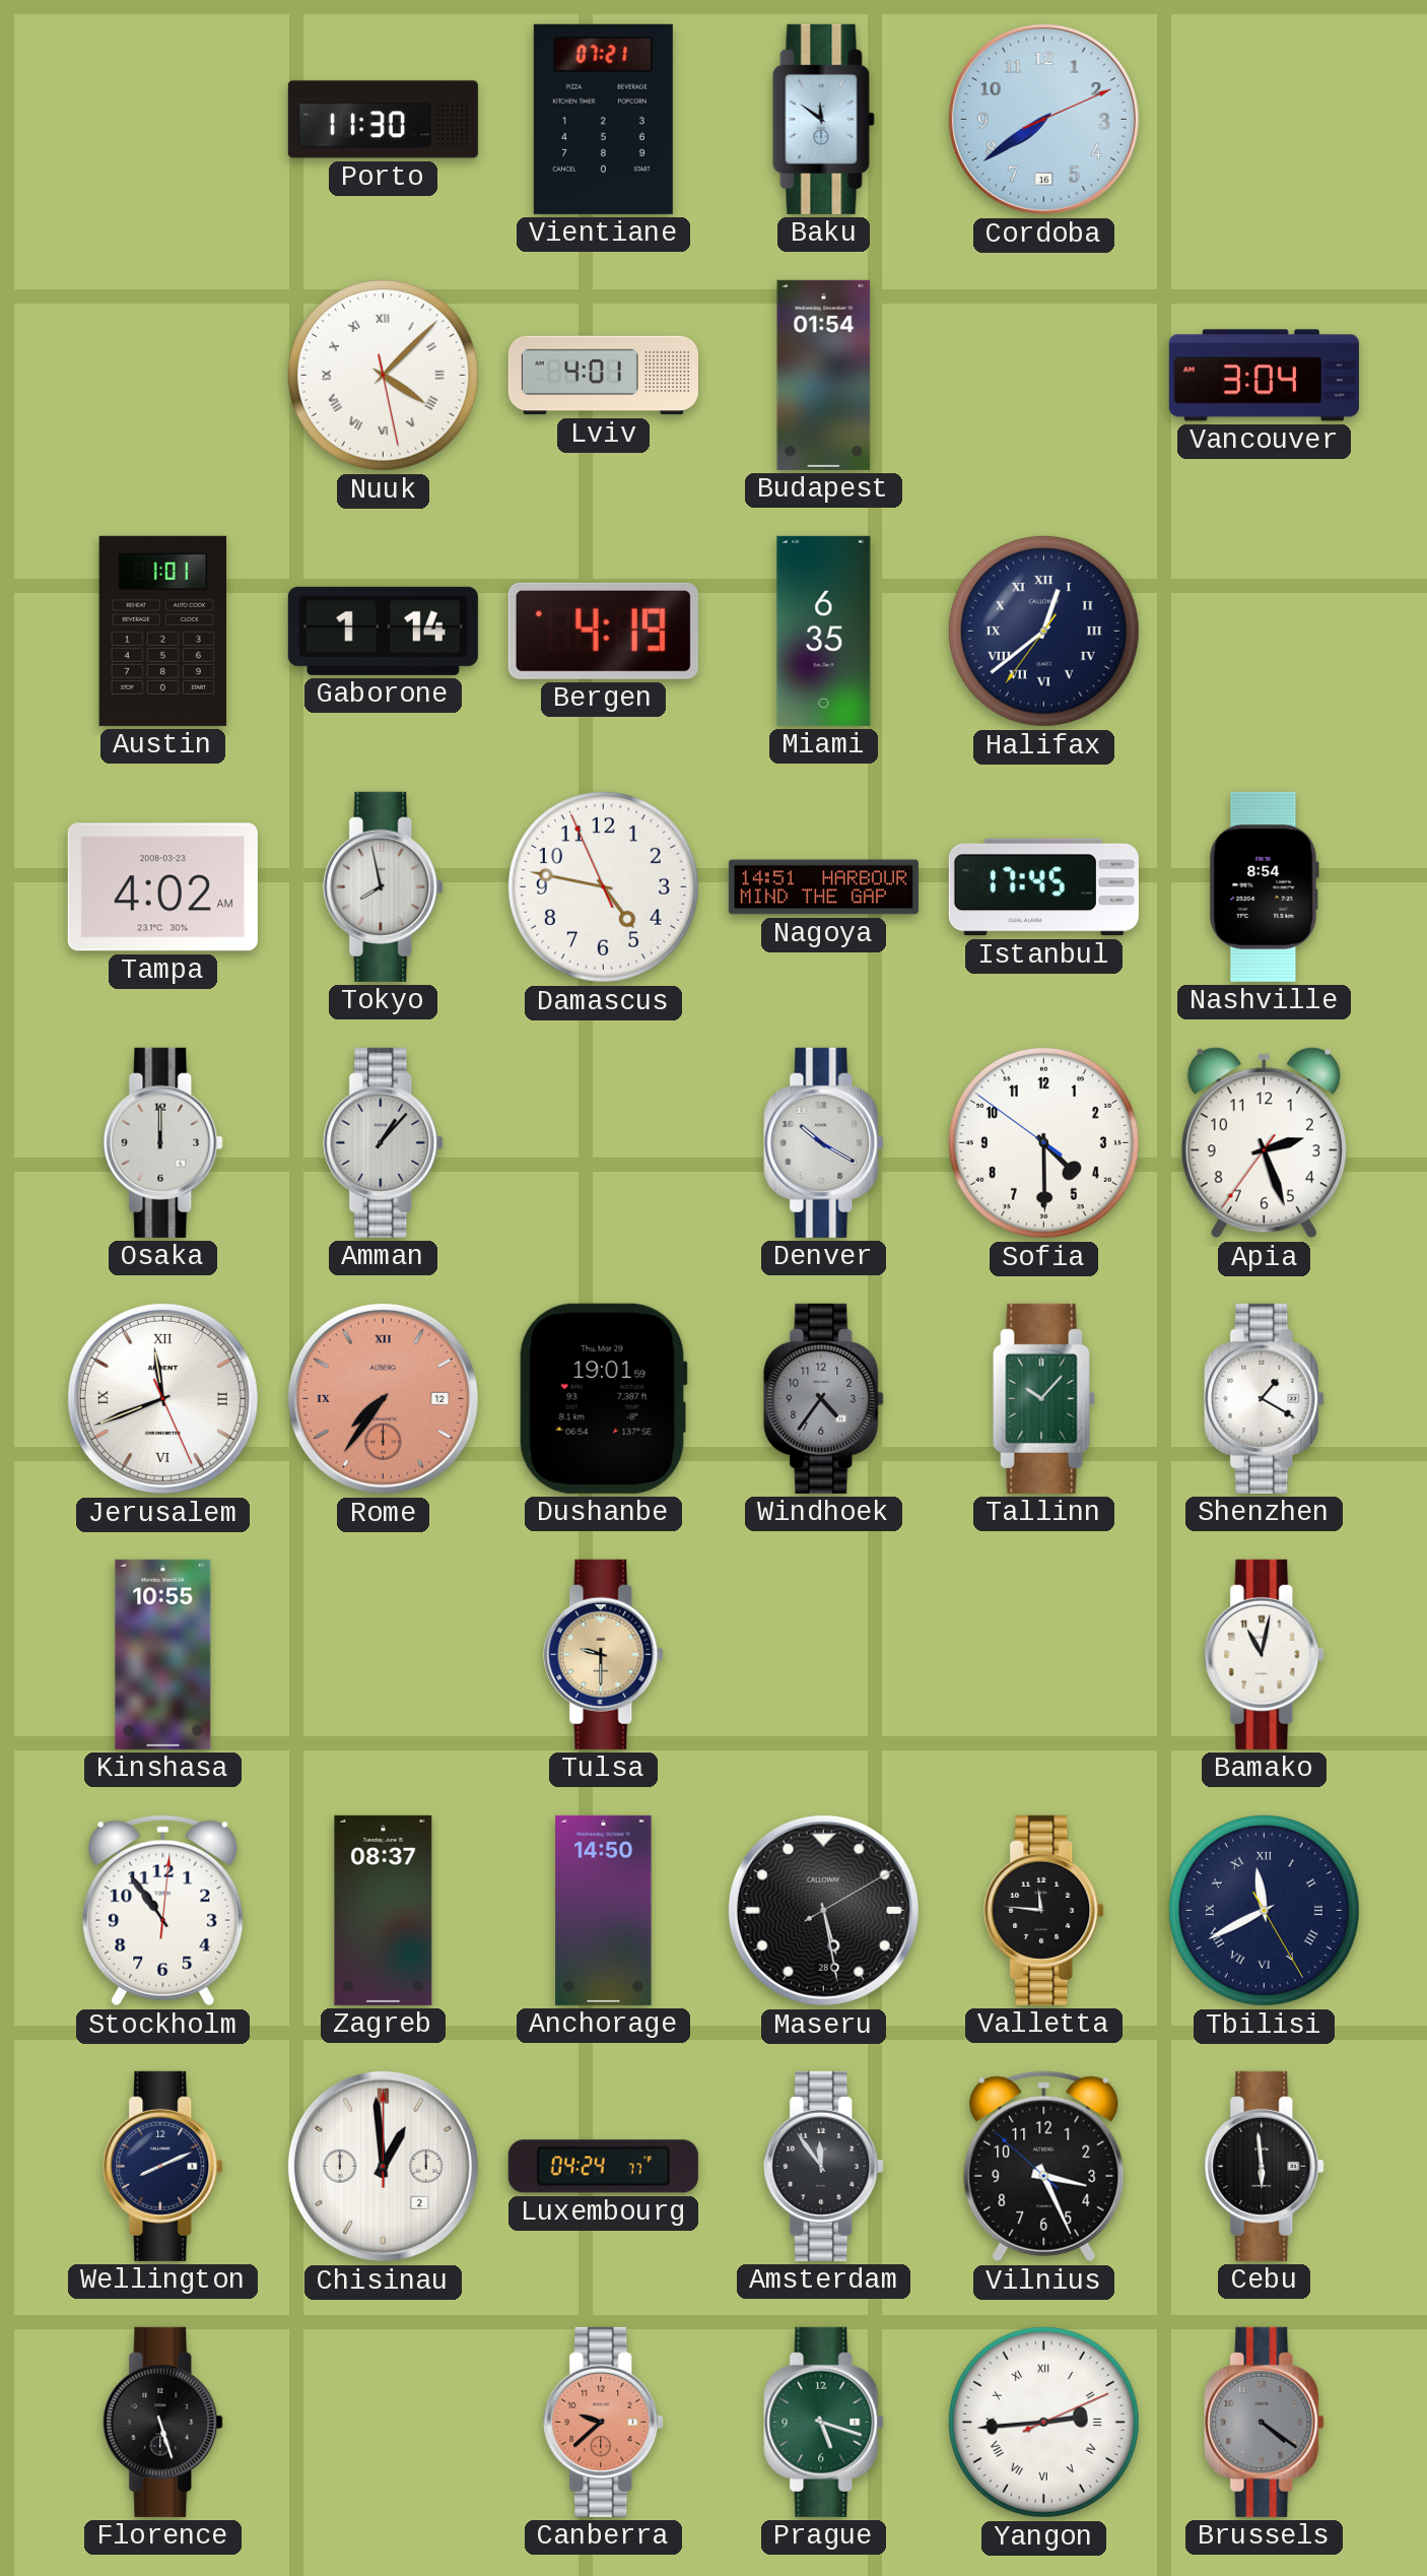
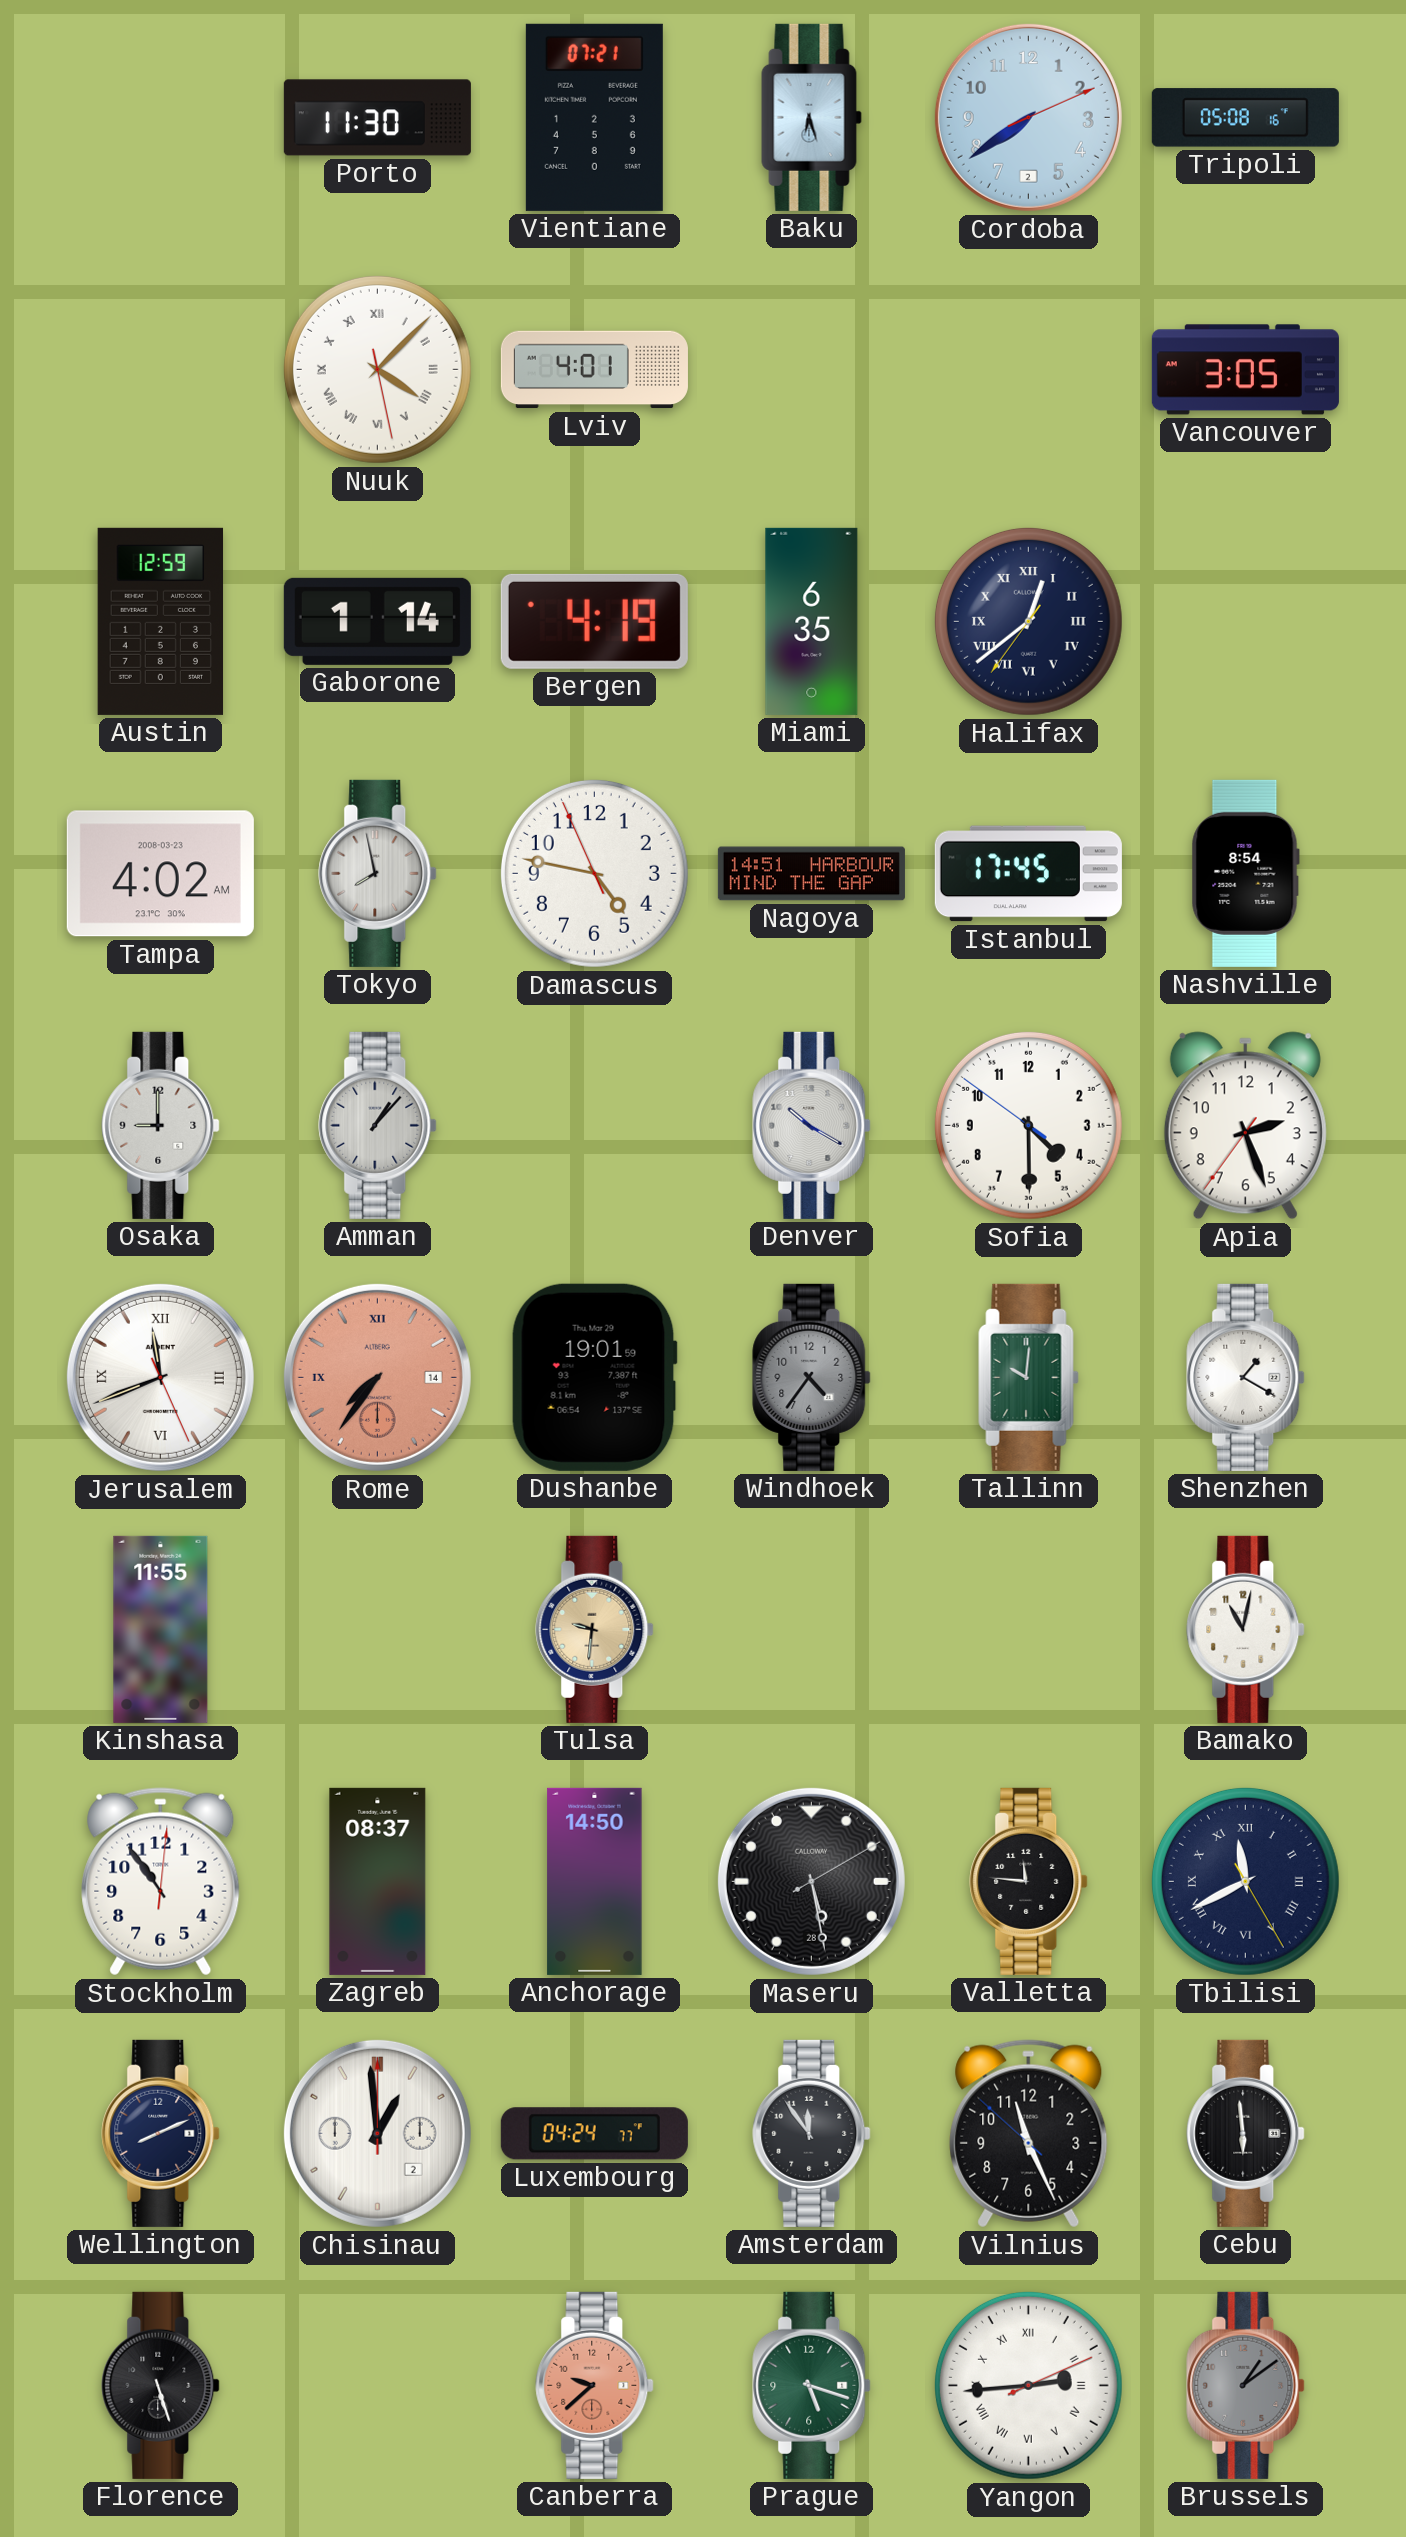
Baku: 11:51 -> 6:27
Cordoba date: 16 -> 2
Tripoli: none -> 05:08
Budapest: 01:54 -> none
Vancouver: 3:04 -> 3:05
Austin: 1:01 -> 12:59
Osaka: 12:00 -> 9:00
Rome date: 12 -> 14
Tallinn: 10:07 -> 10:01
Kinshasa: 10:55 -> 11:55
Tulsa: 9:30 -> 9:31
Vilnius: 3:25 -> 11:25
Brussels: 4:21 -> 1:09
